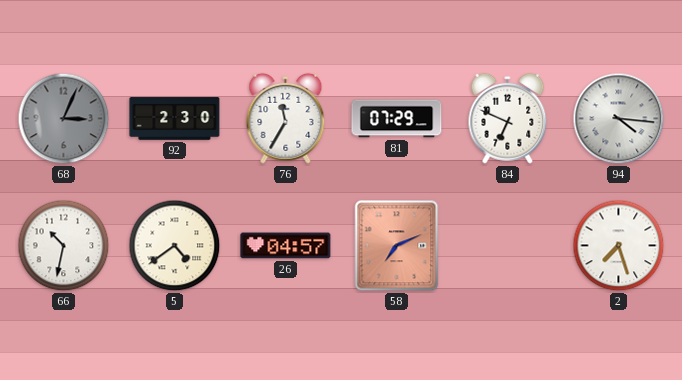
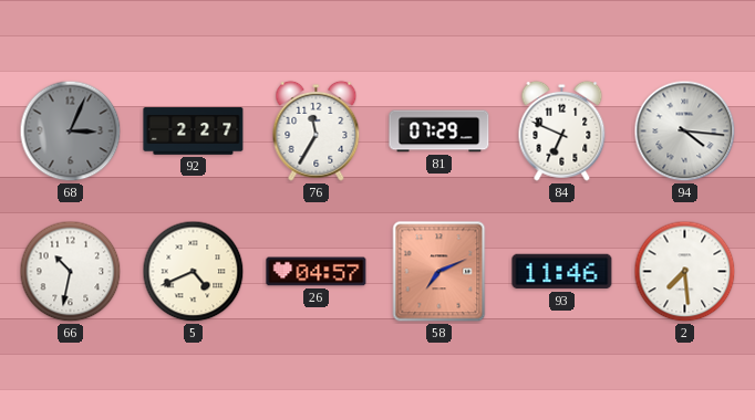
92: 2:30 -> 2:27
5: 4:39 -> 4:41
93: none -> 11:46
2: 7:27 -> 7:29
